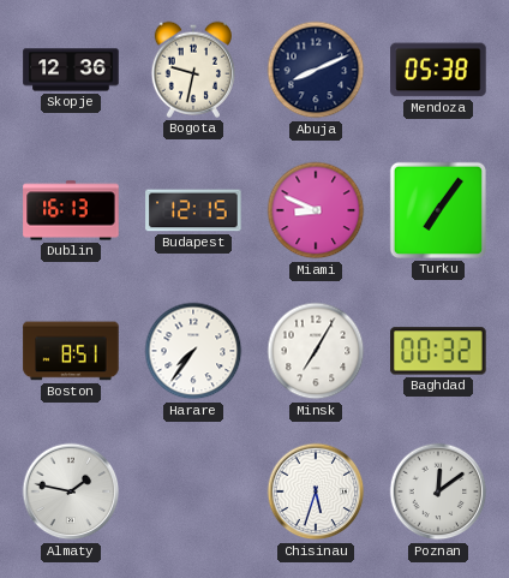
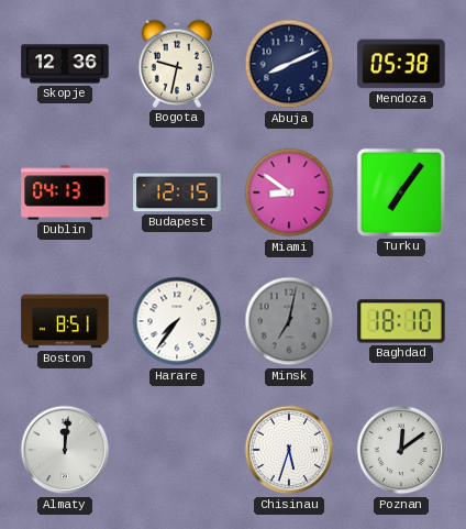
Dublin: 16:13 -> 04:13
Miami: 8:49 -> 8:51
Minsk: 7:05 -> 7:02
Minsk dial: white -> grey
Baghdad: 00:32 -> 18:10
Almaty: 1:47 -> 12:01
